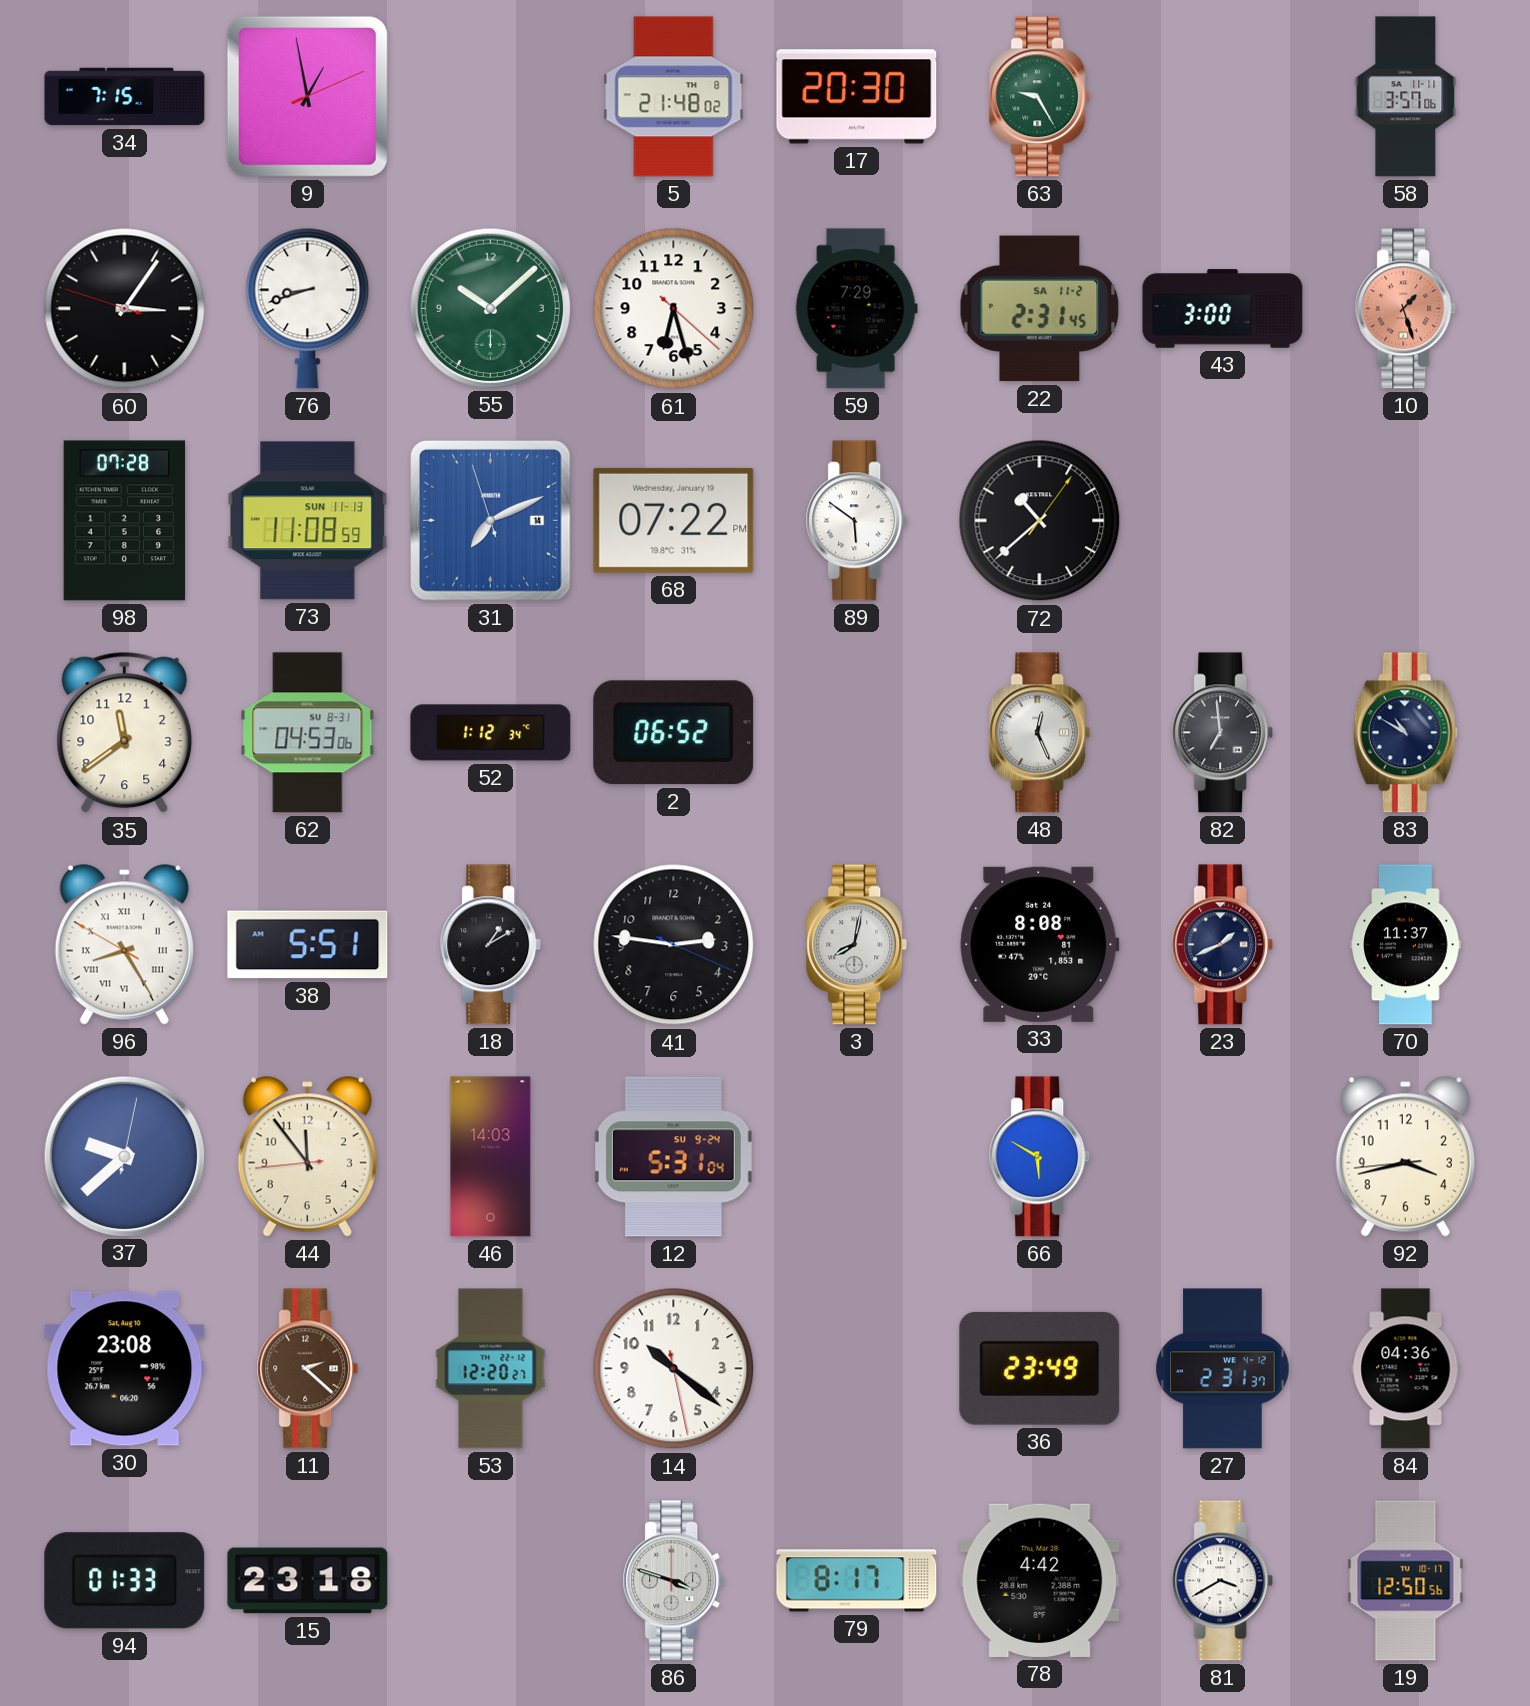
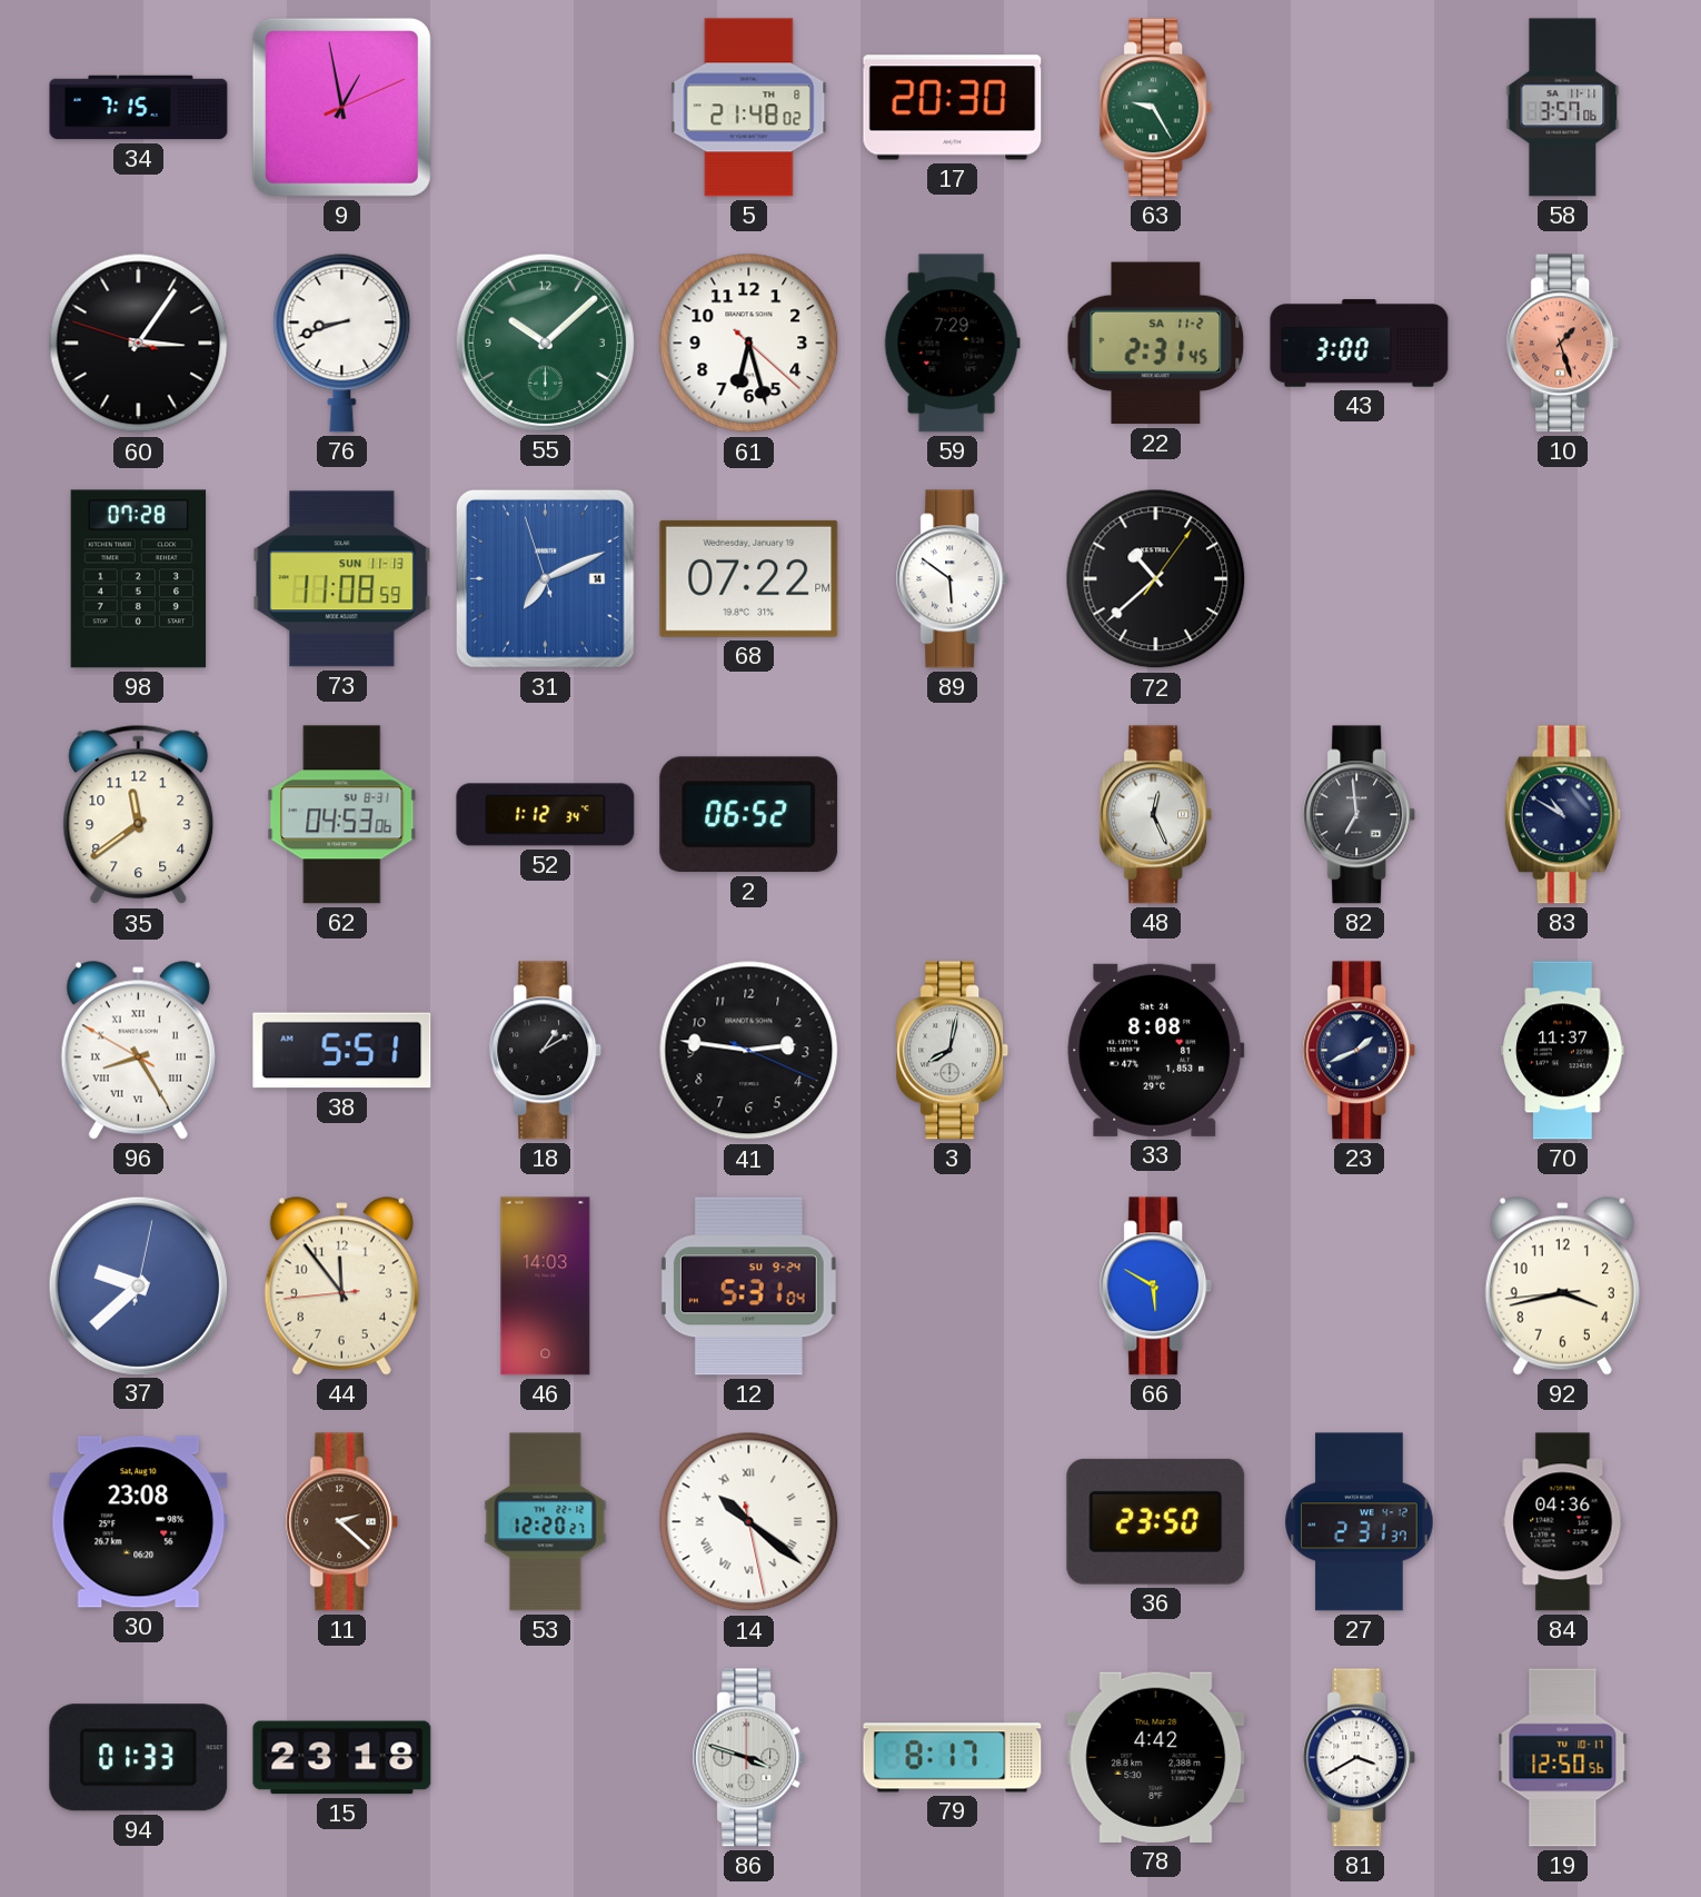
14 numerals: Arabic -> Roman
36: 23:49 -> 23:50
